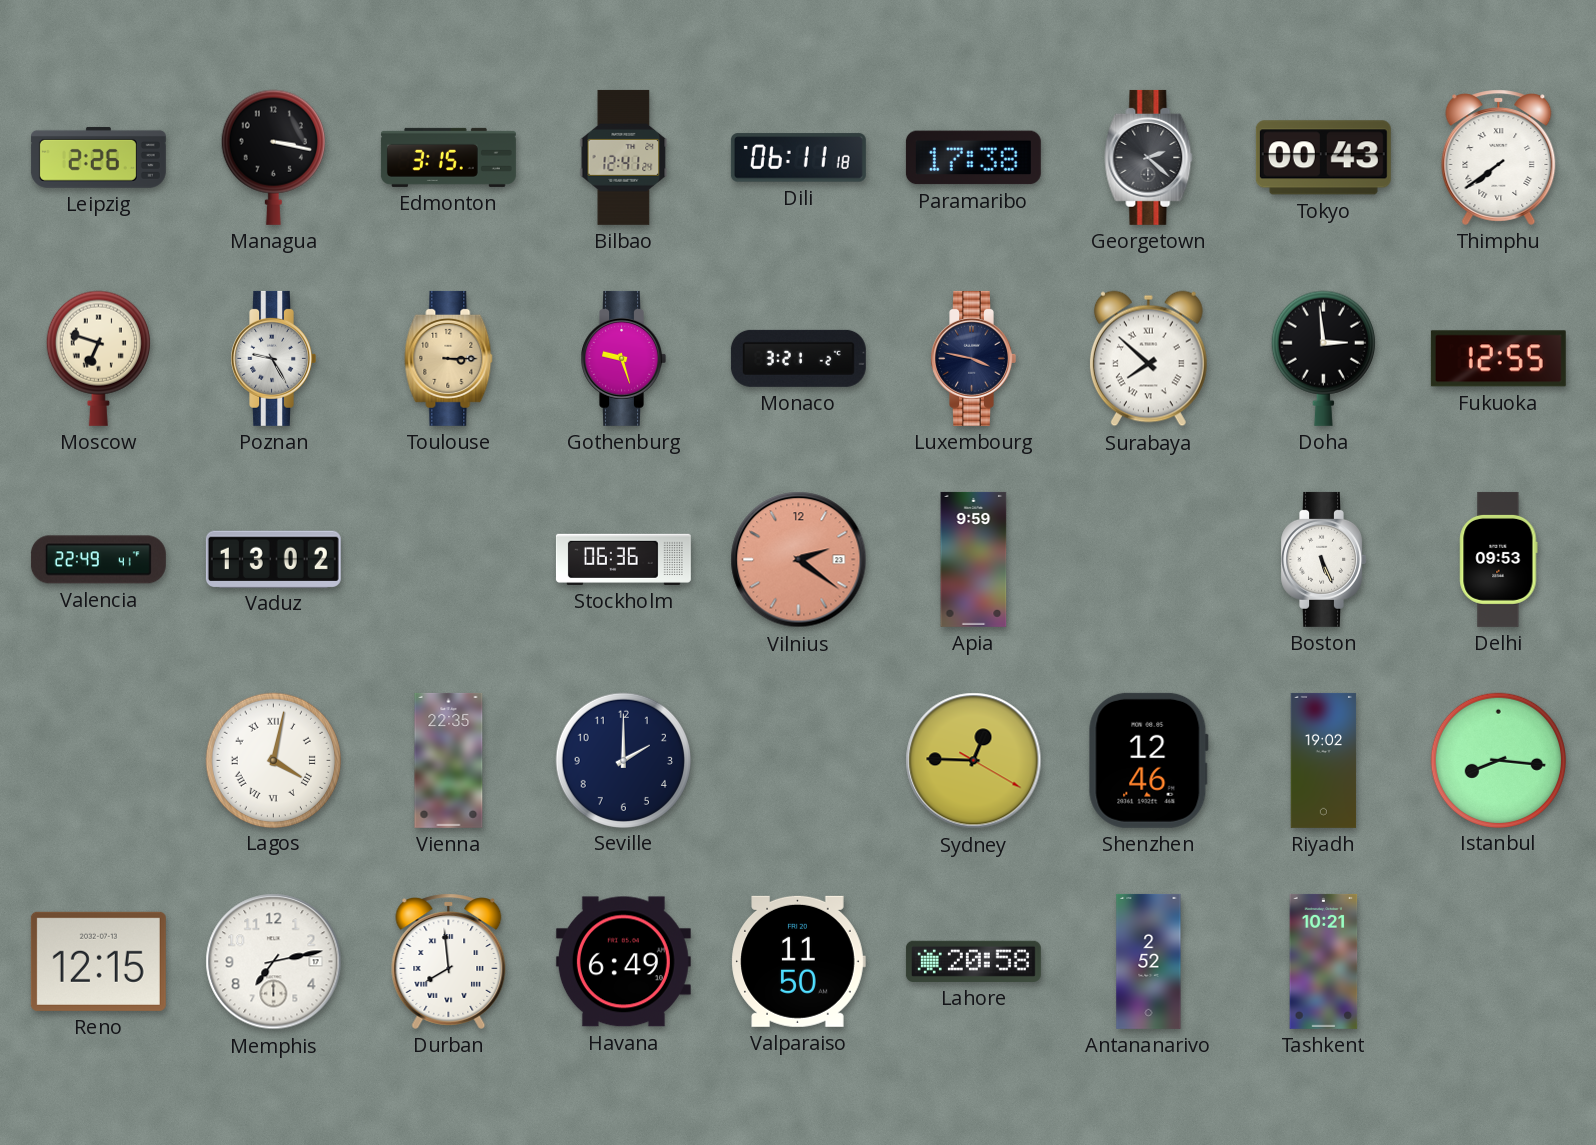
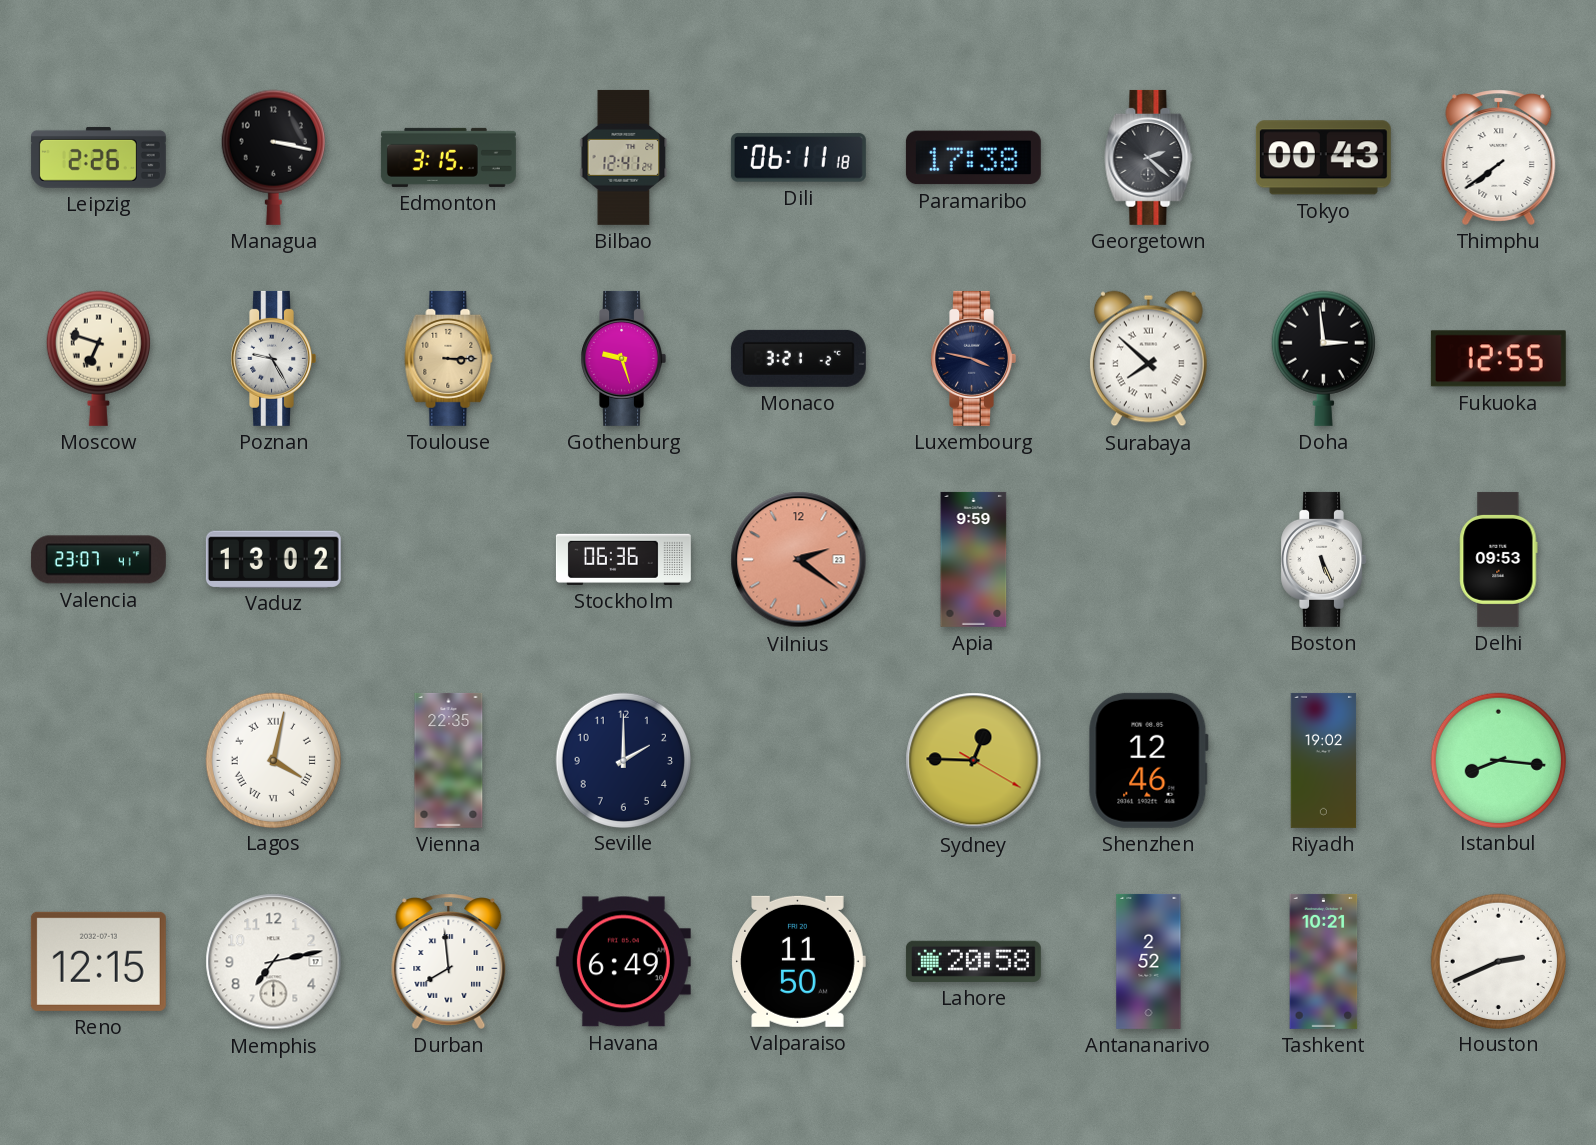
Valencia: 22:49 -> 23:07
Houston: none -> 2:41
